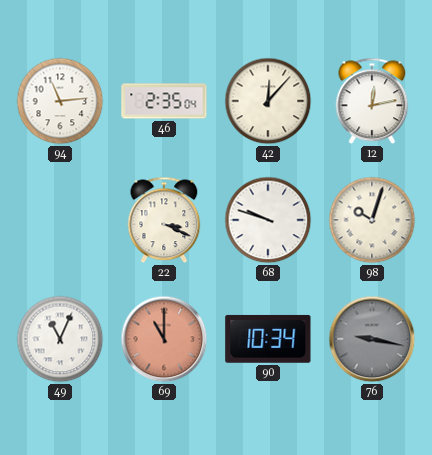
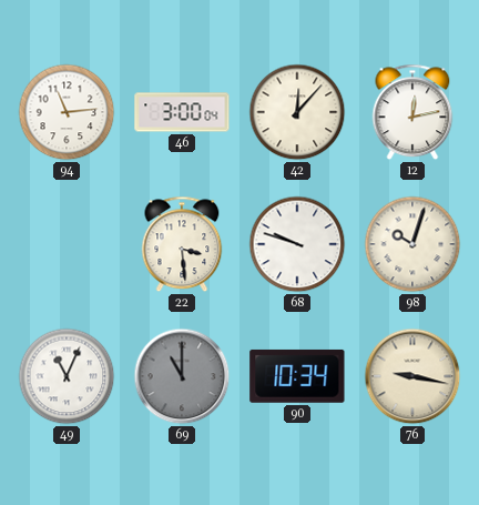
46: 2:35 -> 3:00
22: 3:19 -> 3:29
69 dial: salmon -> grey
76 dial: grey -> cream
